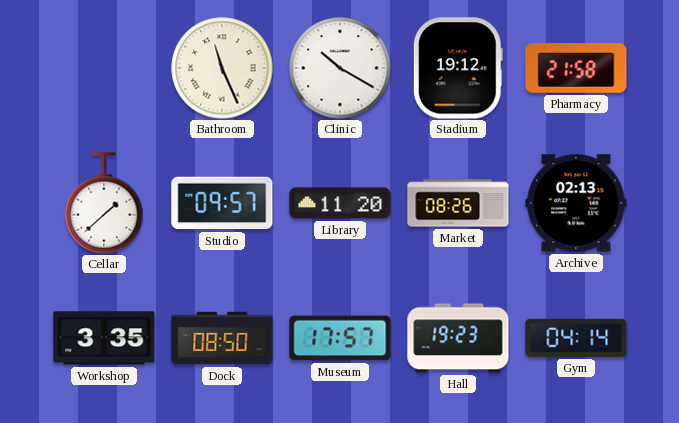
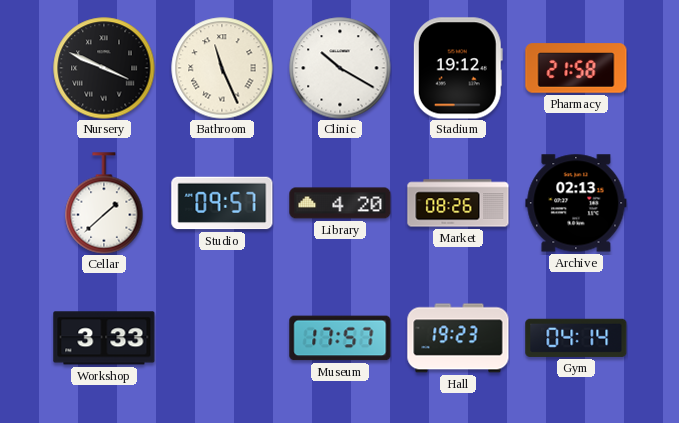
Nursery: none -> 3:49
Library: 11:20 -> 4:20
Workshop: 3:35 -> 3:33
Dock: 08:50 -> none
